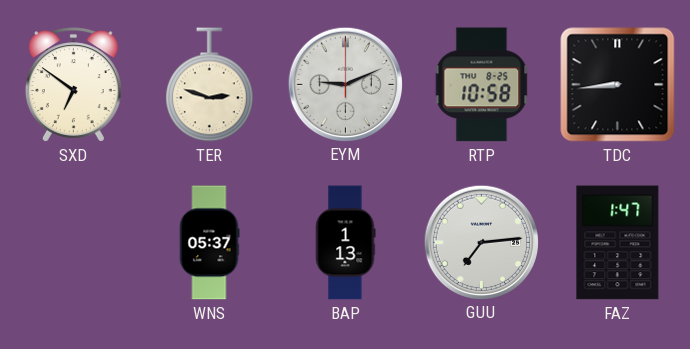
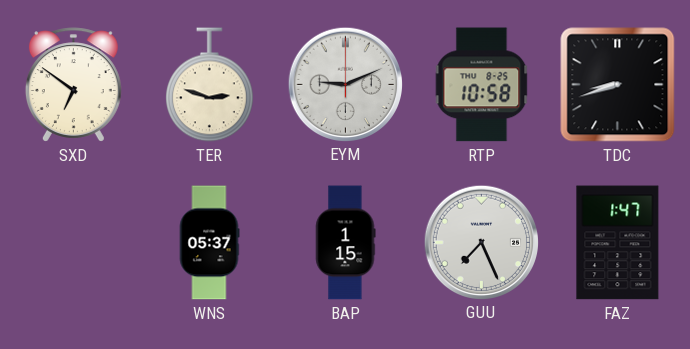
TDC: 8:44 -> 8:42
BAP: 1:13 -> 1:15
GUU: 7:14 -> 7:26
